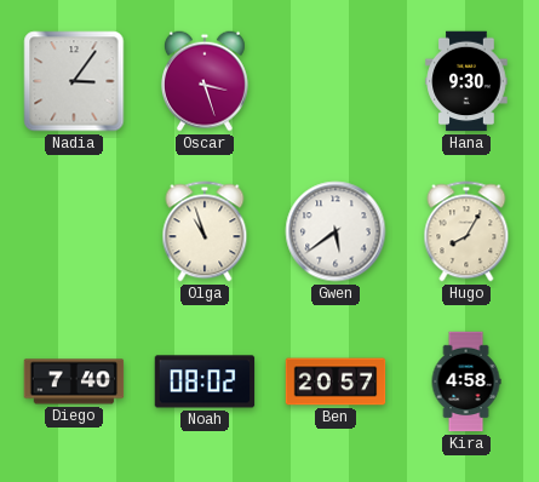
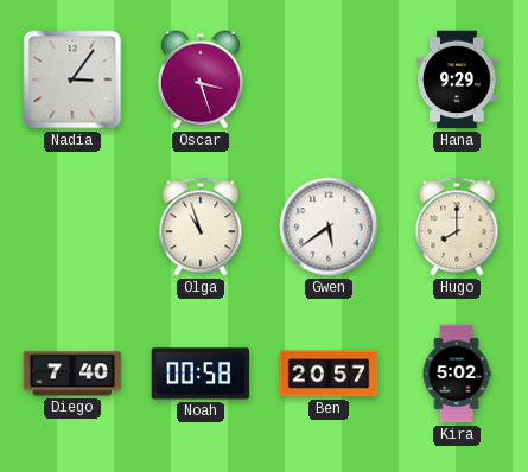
Hana: 9:30 -> 9:29
Hugo: 8:05 -> 8:00
Noah: 08:02 -> 00:58
Kira: 4:58 -> 5:02
